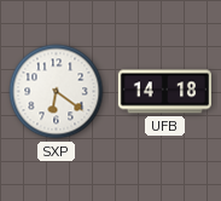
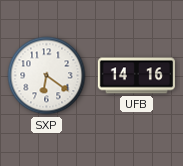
UFB: 14:18 -> 14:16
